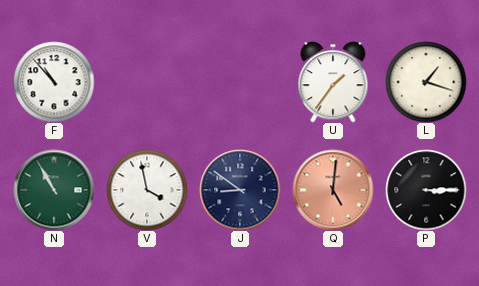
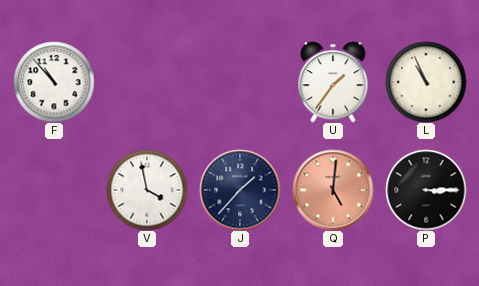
L: 1:18 -> 10:56
N: 10:55 -> none
J: 8:51 -> 1:37
